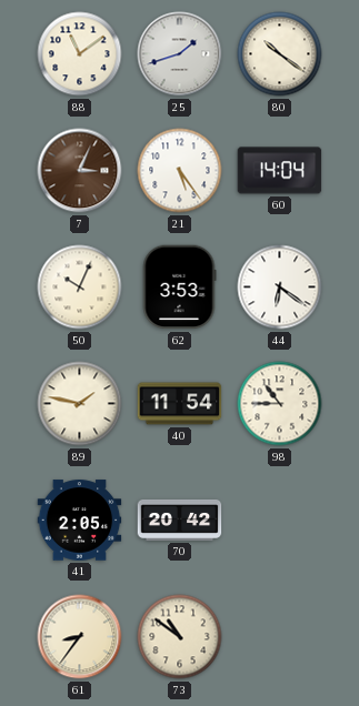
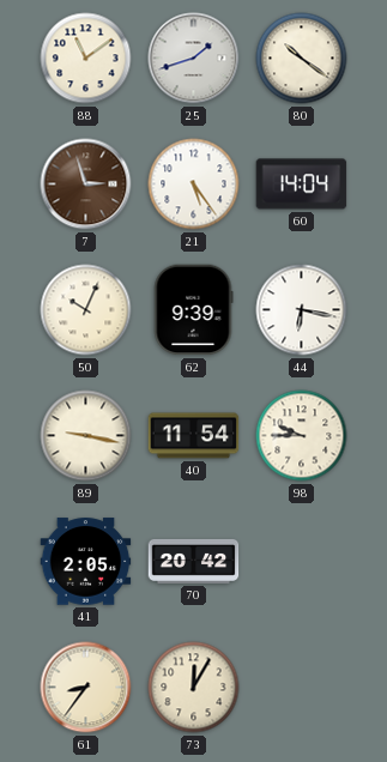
7: 3:04 -> 2:57
62: 3:53 -> 9:39
44: 6:21 -> 6:17
89: 1:47 -> 9:17
98: 10:45 -> 9:45
73: 10:51 -> 12:05
